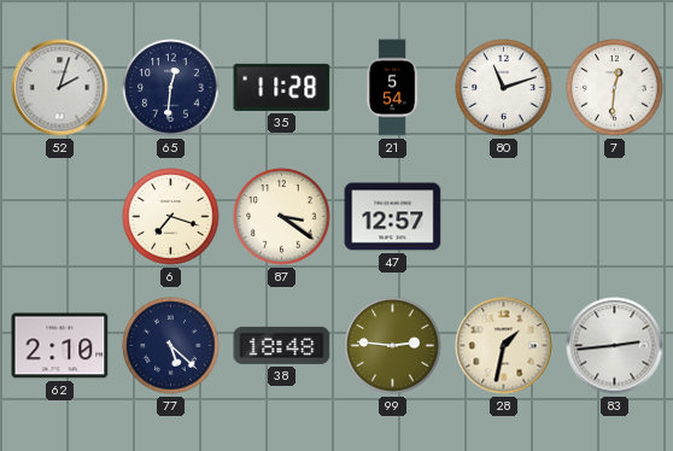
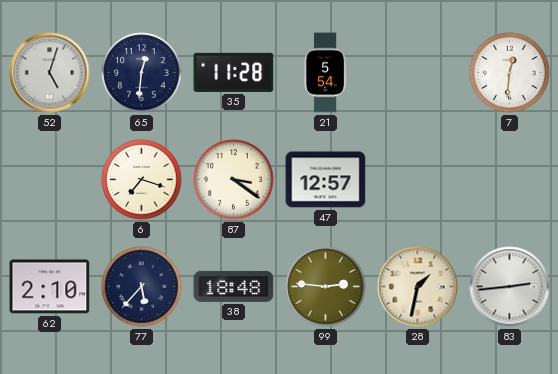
52: 2:03 -> 5:03
80: 11:12 -> none
77: 5:22 -> 5:37
